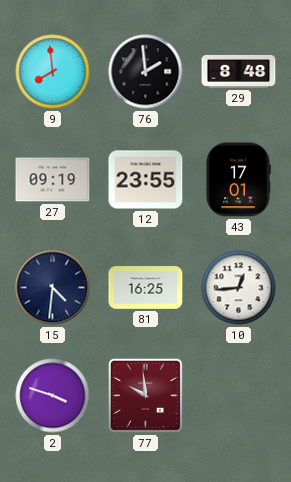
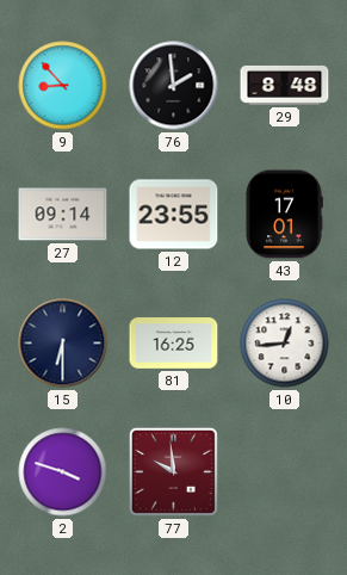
9: 7:59 -> 8:53
27: 09:19 -> 09:14
15: 4:31 -> 6:30
